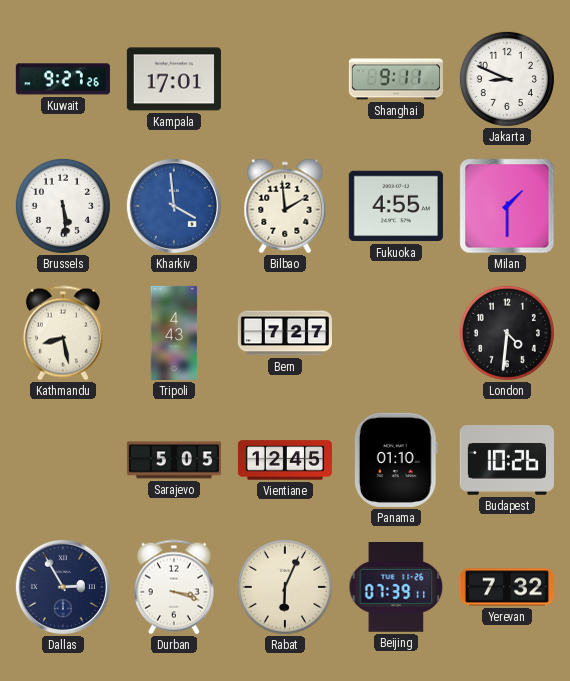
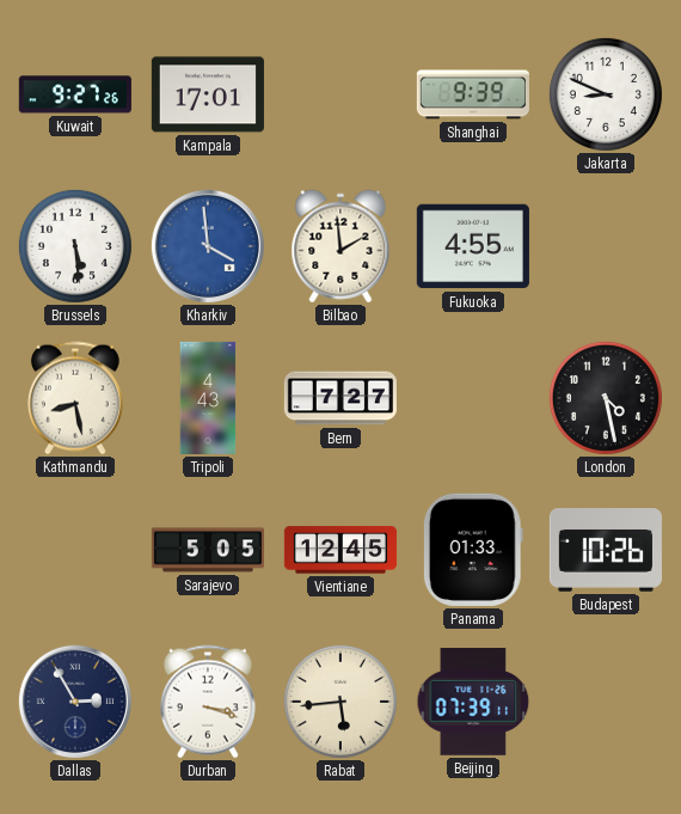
Shanghai: 9:11 -> 9:39
Milan: 1:30 -> none
London: 4:31 -> 4:28
Panama: 01:10 -> 01:33
Rabat: 6:04 -> 5:44
Yerevan: 7:32 -> none
